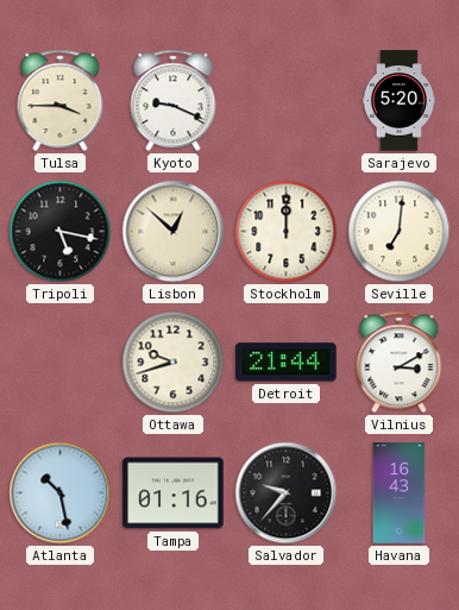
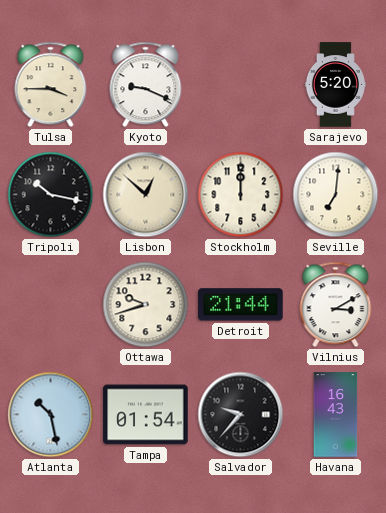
Tripoli: 5:17 -> 10:17
Tampa: 01:16 -> 01:54
